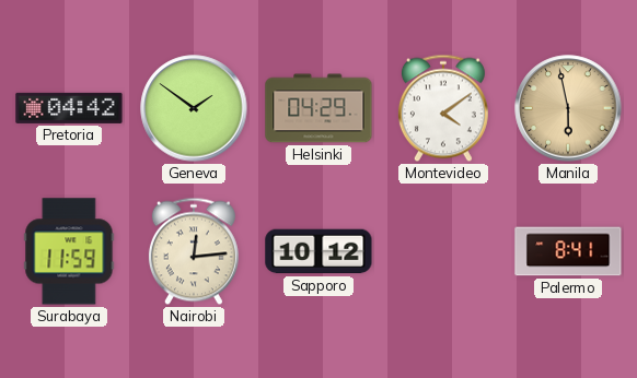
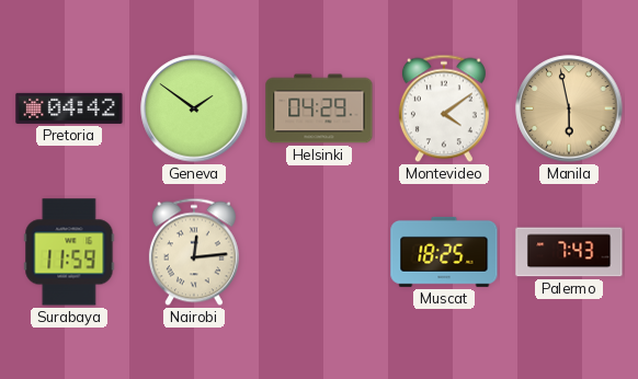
Sapporo: 10:12 -> none
Muscat: none -> 18:25
Palermo: 8:41 -> 7:43
